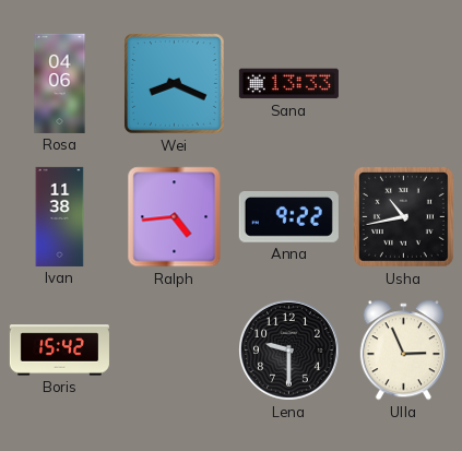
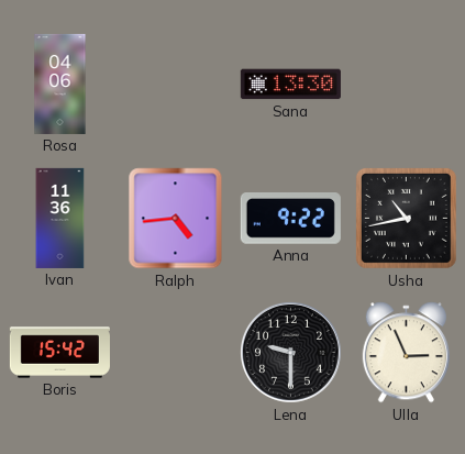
Wei: 8:19 -> none
Sana: 13:33 -> 13:30
Ivan: 11:38 -> 11:36
